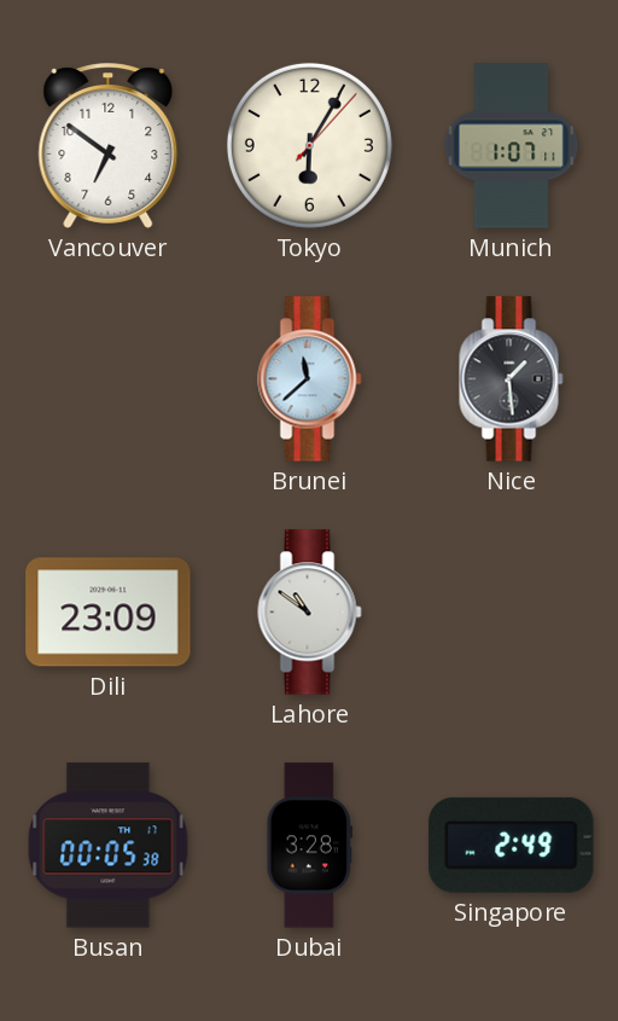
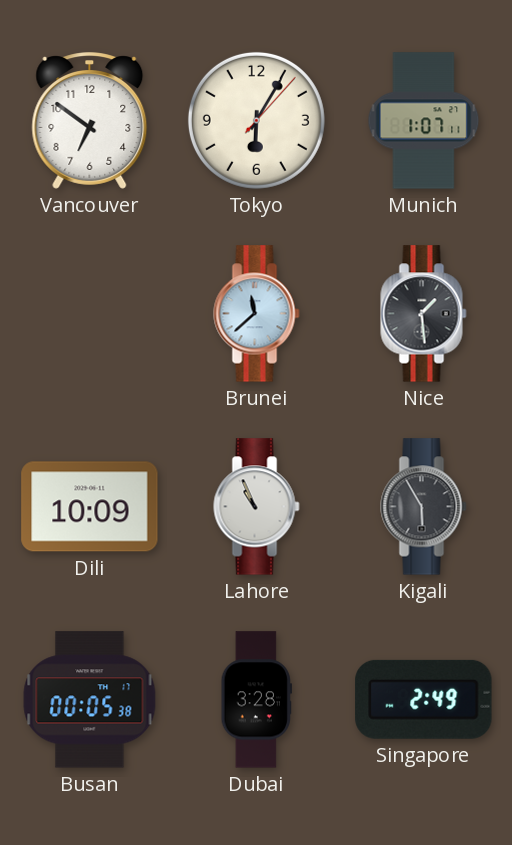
Dili: 23:09 -> 10:09
Lahore: 10:51 -> 10:56
Kigali: none -> 5:55
